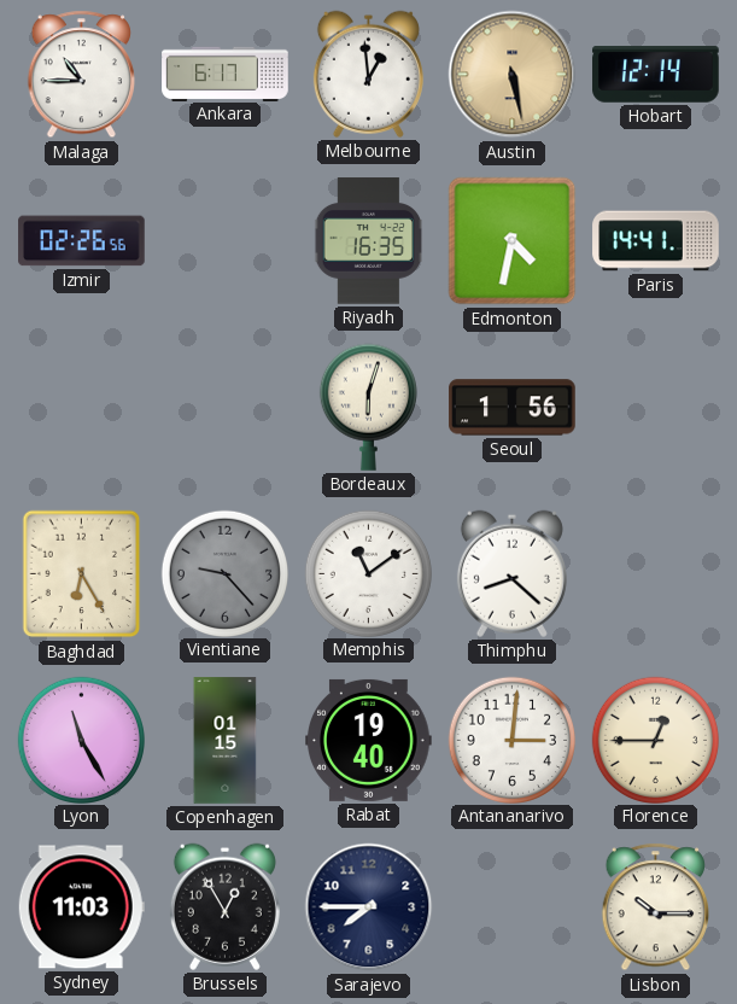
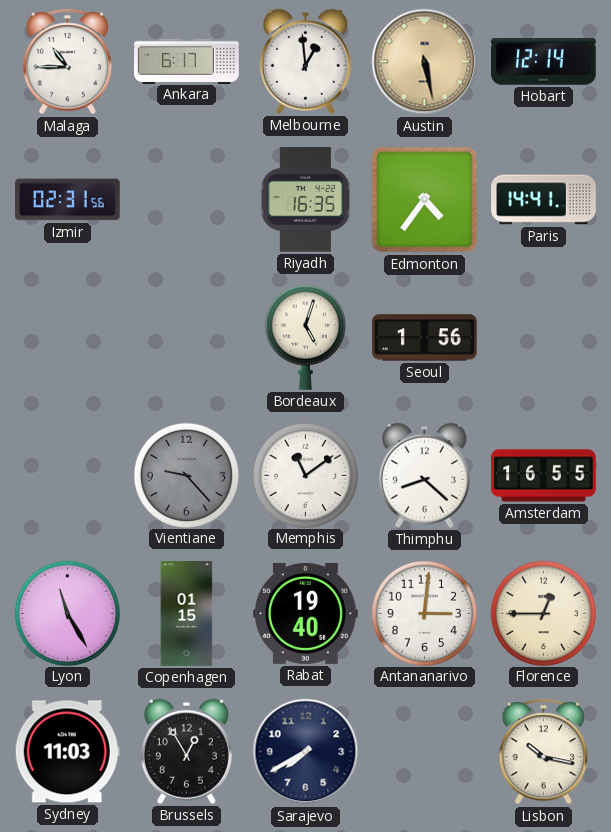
Izmir: 02:26 -> 02:31
Edmonton: 4:32 -> 4:36
Bordeaux: 6:03 -> 5:03
Baghdad: 6:25 -> none
Amsterdam: none -> 16:55
Sarajevo: 7:45 -> 7:40
Lisbon: 10:15 -> 10:17
